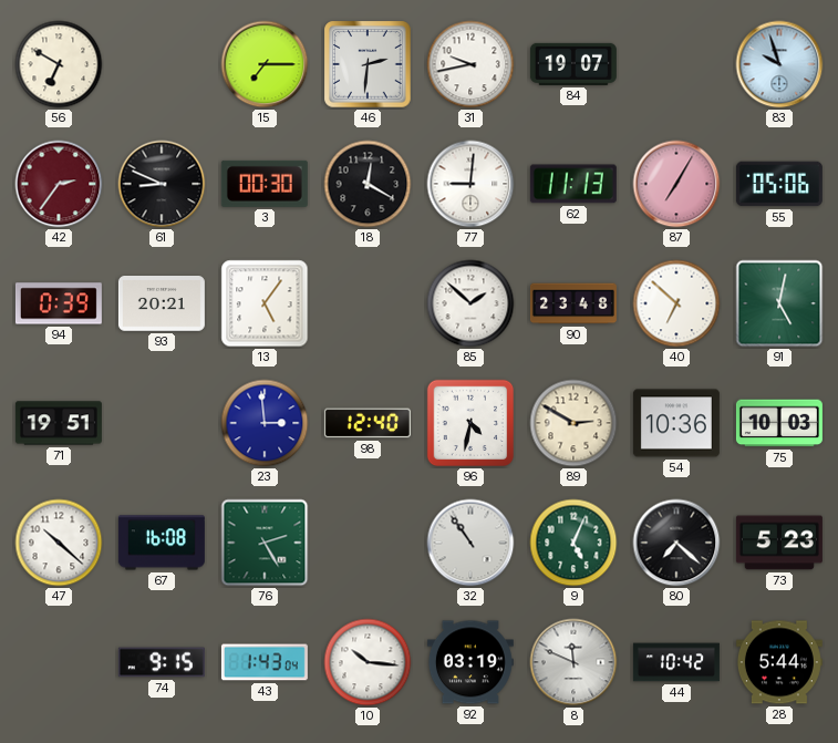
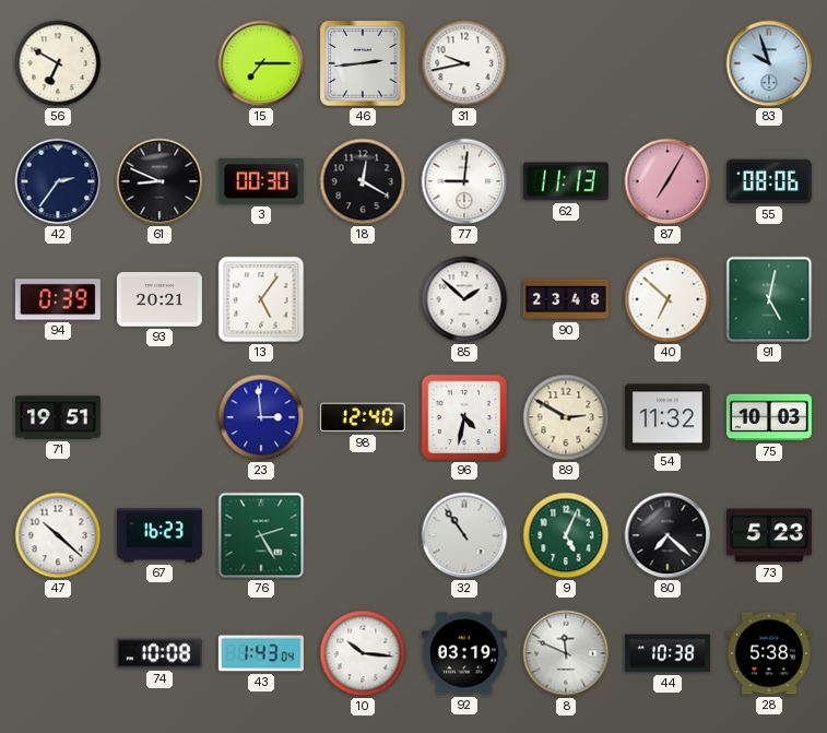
46: 2:31 -> 2:44
84: 19:07 -> none
42 dial: burgundy -> navy
55: 05:06 -> 08:06
54: 10:36 -> 11:32
67: 16:08 -> 16:23
74: 9:15 -> 10:08
44: 10:42 -> 10:38
28: 5:44 -> 5:38
